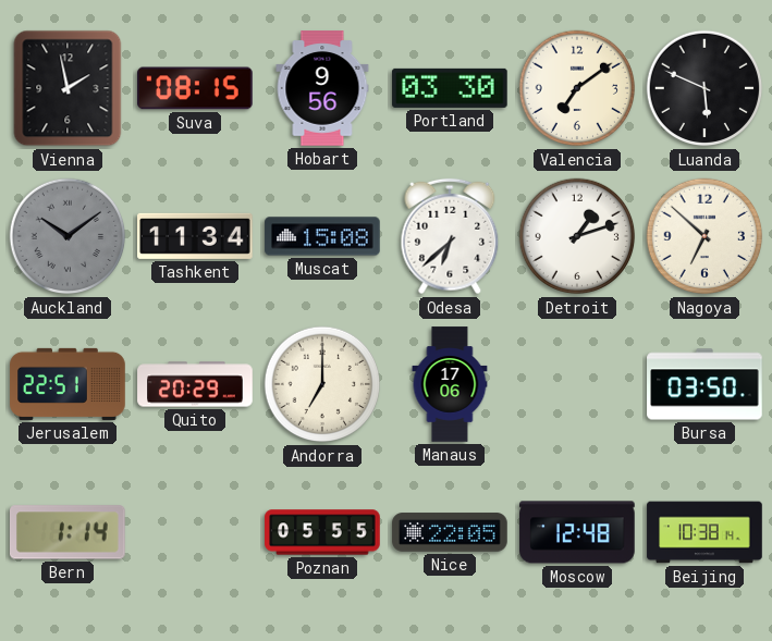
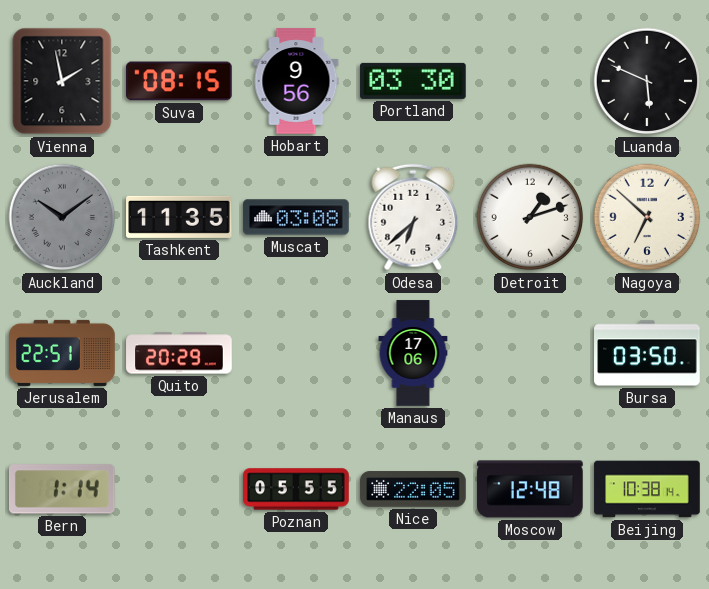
Valencia: 7:09 -> none
Tashkent: 11:34 -> 11:35
Muscat: 15:08 -> 03:08
Andorra: 7:00 -> none
